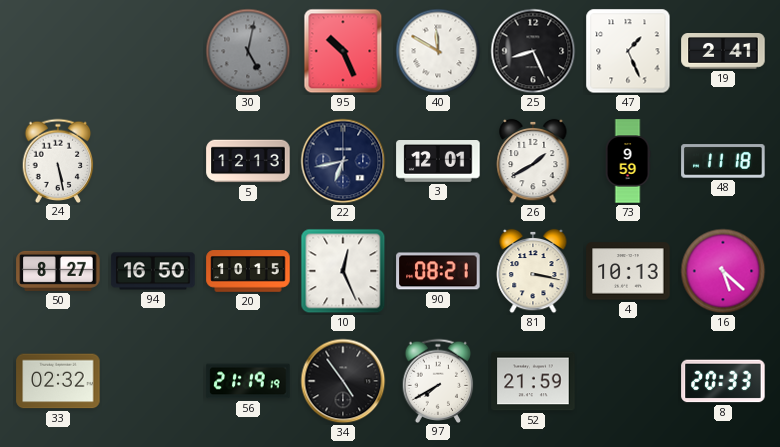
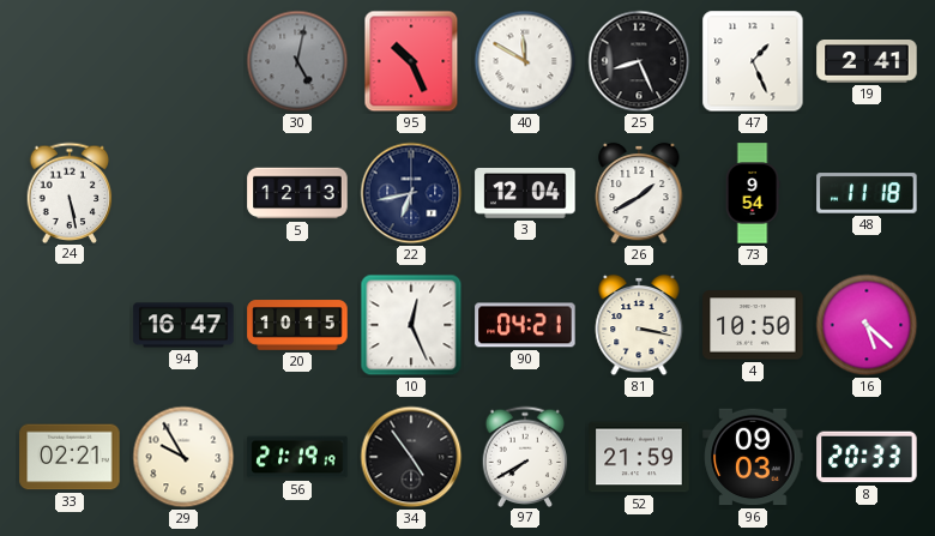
3: 12:01 -> 12:04
73: 9:59 -> 9:54
50: 8:27 -> none
94: 16:50 -> 16:47
90: 08:21 -> 04:21
4: 10:13 -> 10:50
33: 02:32 -> 02:21
29: none -> 9:55
96: none -> 09:03
